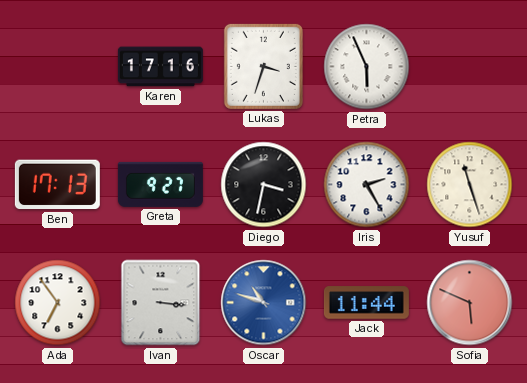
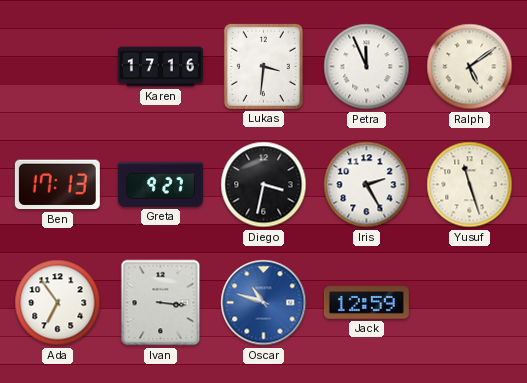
Lukas: 3:33 -> 3:31
Petra: 5:56 -> 11:56
Ralph: none -> 5:09
Jack: 11:44 -> 12:59
Sofia: 5:49 -> none
